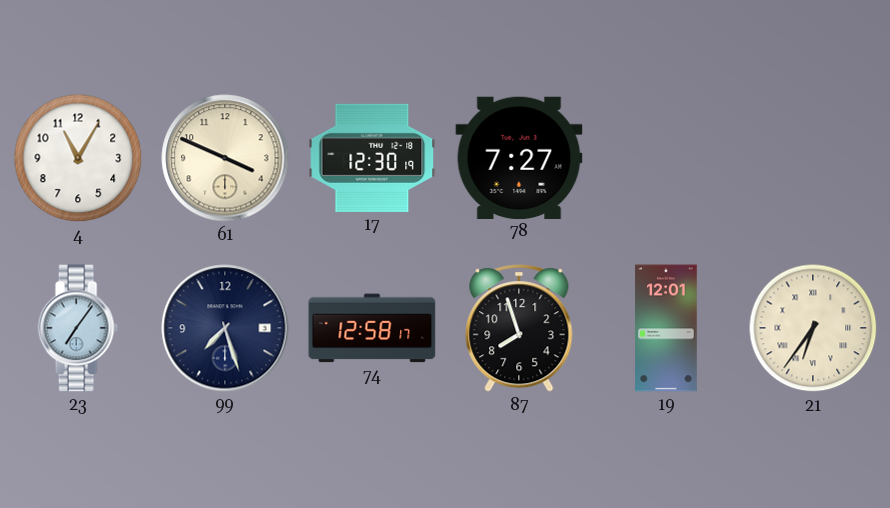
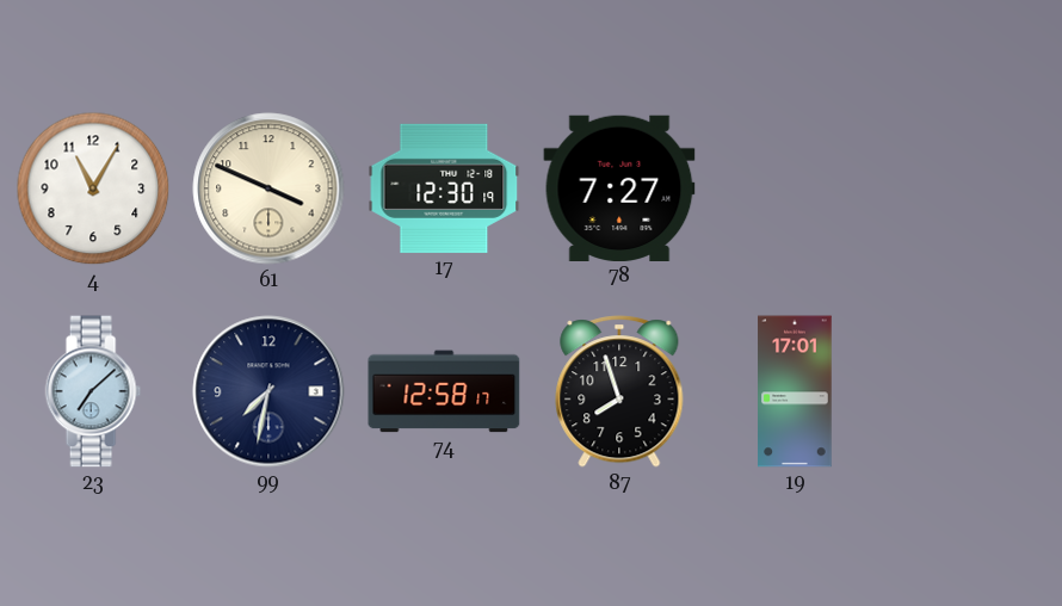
23: 7:06 -> 7:08
99: 7:27 -> 7:32
19: 12:01 -> 17:01
21: 6:36 -> none
